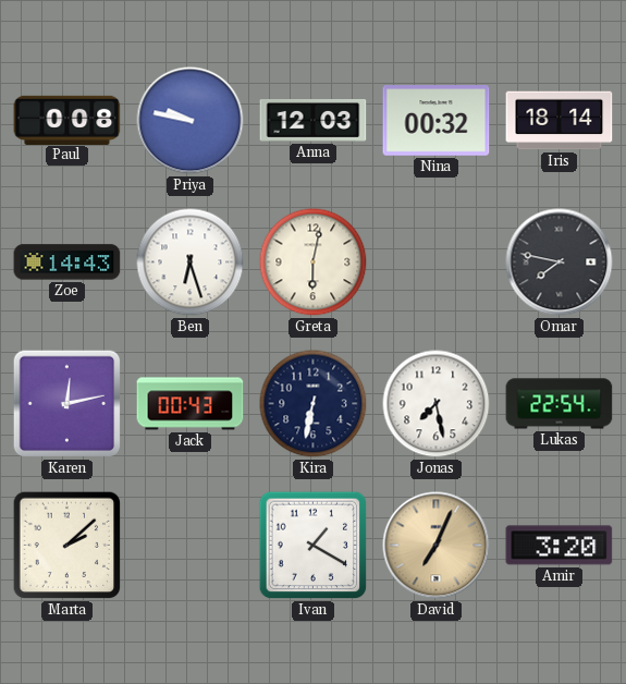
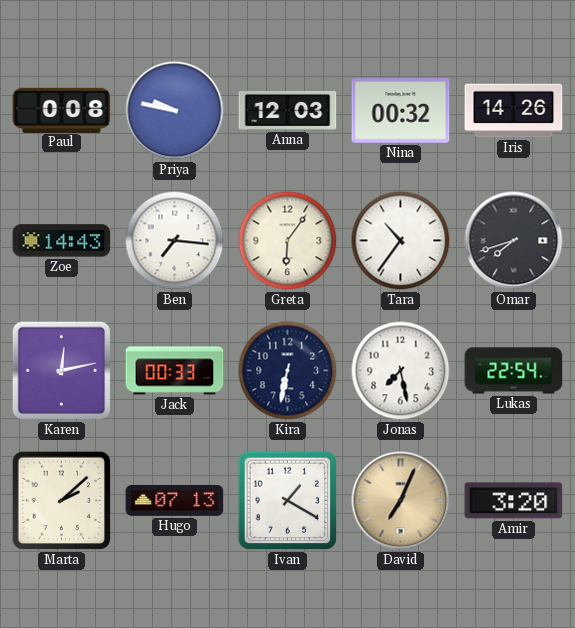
Iris: 18:14 -> 14:26
Ben: 6:27 -> 7:16
Greta: 6:02 -> 6:06
Tara: none -> 10:36
Omar: 7:47 -> 7:42
Jack: 00:43 -> 00:33
Hugo: none -> 07:13
